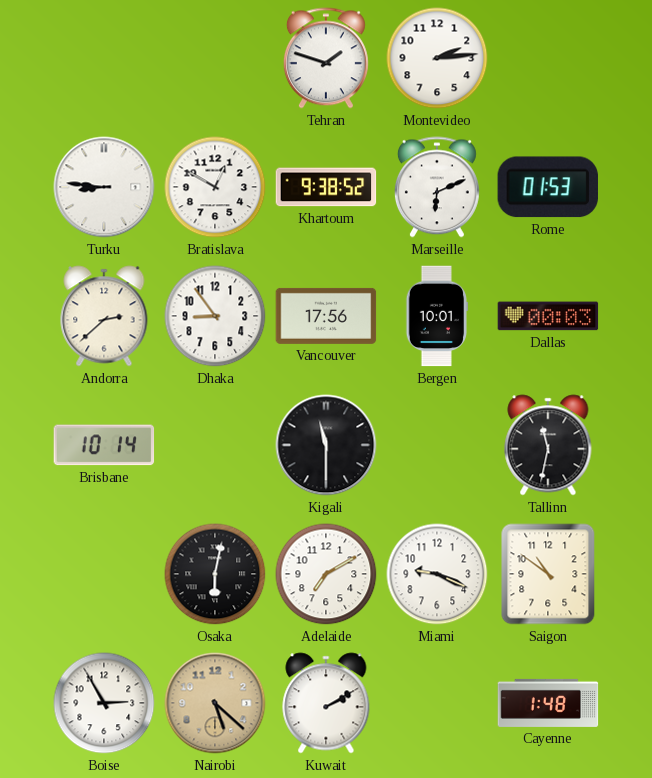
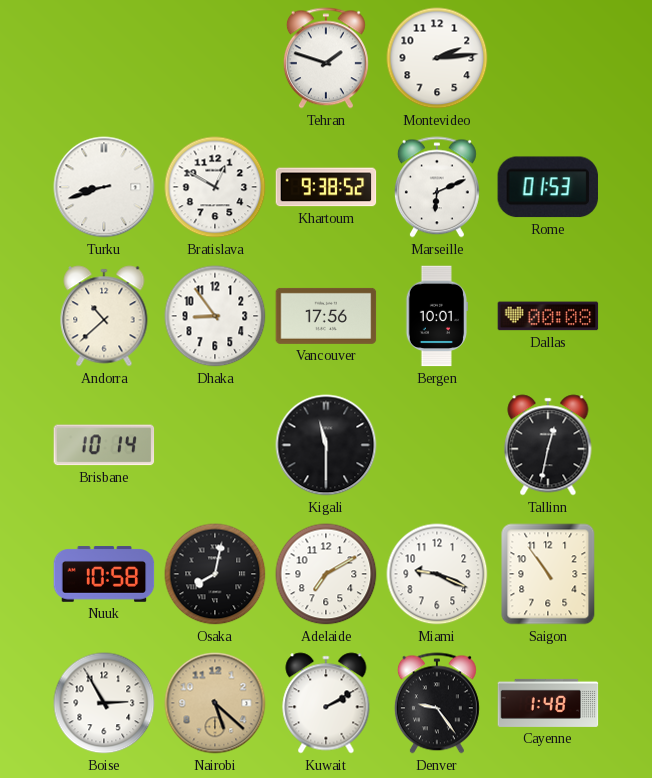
Turku: 8:46 -> 8:42
Andorra: 2:38 -> 10:38
Dallas: 00:03 -> 00:08
Tallinn: 11:32 -> 12:32
Nuuk: none -> 10:58
Osaka: 6:02 -> 8:02
Saigon: 10:51 -> 10:54
Denver: none -> 9:24
